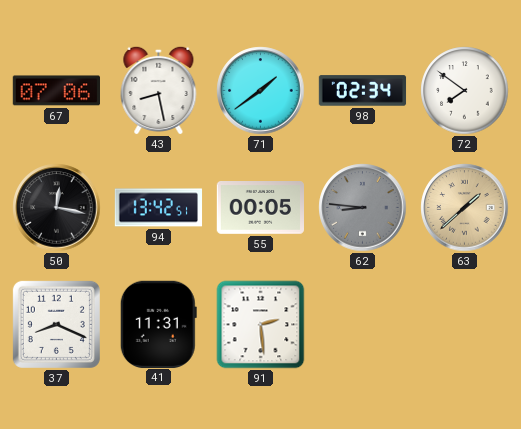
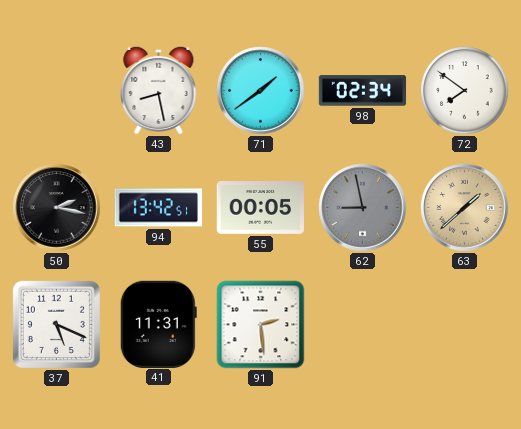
67: 07:06 -> none
50: 12:17 -> 2:17
62: 8:46 -> 8:58
37: 8:19 -> 5:19
